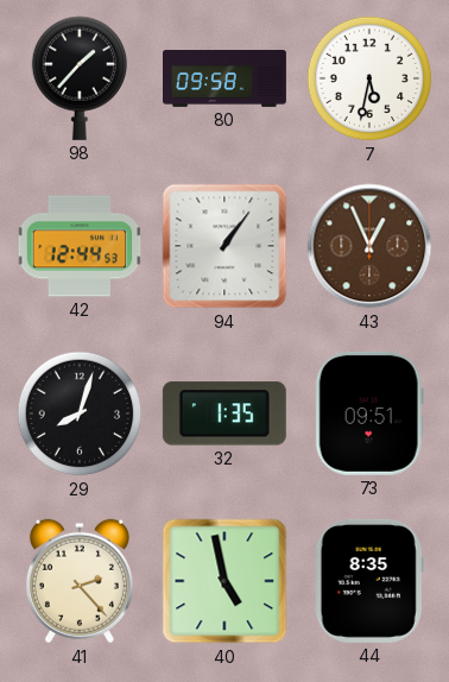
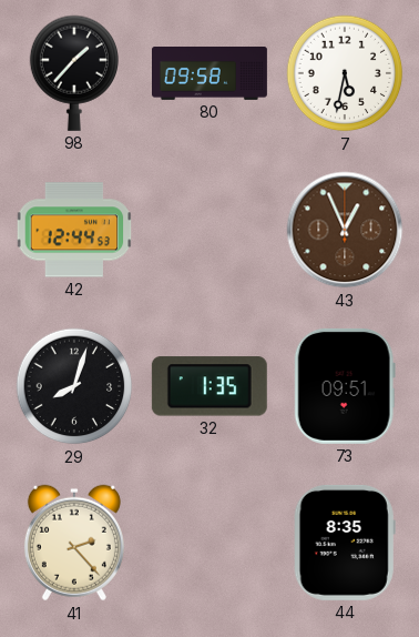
94: 1:06 -> none
40: 4:58 -> none
